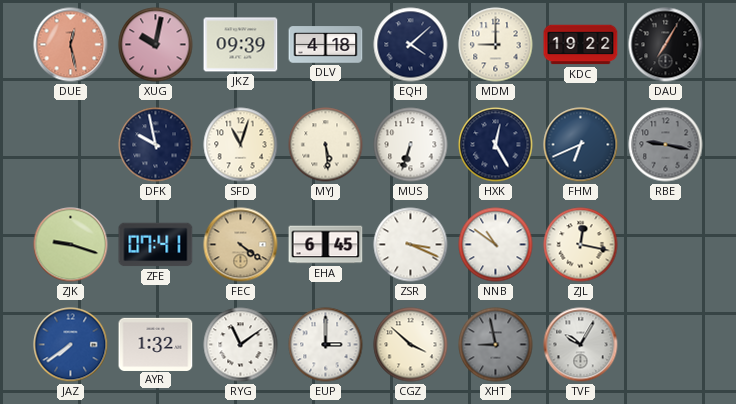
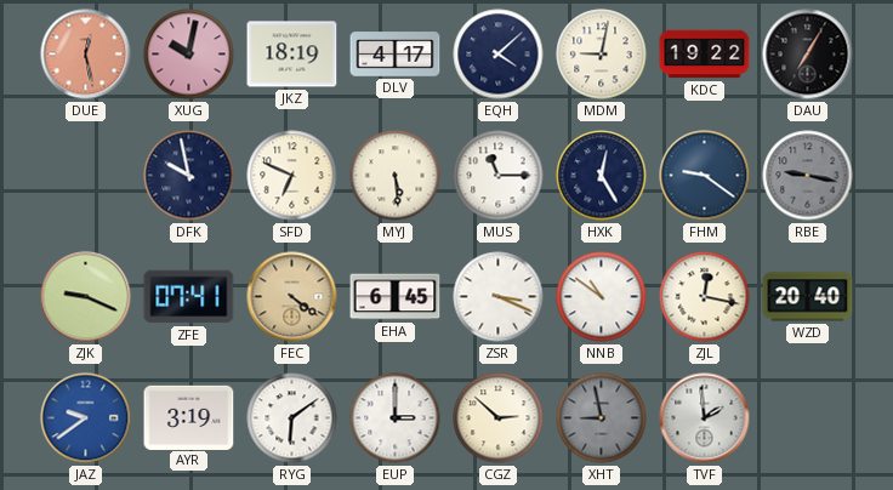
JKZ: 09:39 -> 18:19
DLV: 4:18 -> 4:17
MDM: 9:00 -> 9:02
SFD: 11:03 -> 6:49
MUS: 6:33 -> 11:15
FHM: 6:41 -> 9:21
ZJK: 9:18 -> 9:19
WZD: none -> 20:40
JAZ: 7:39 -> 9:39
AYR: 1:32 -> 3:19
RYG: 11:09 -> 6:09
CGZ: 3:52 -> 2:52
TVF: 10:05 -> 1:59
